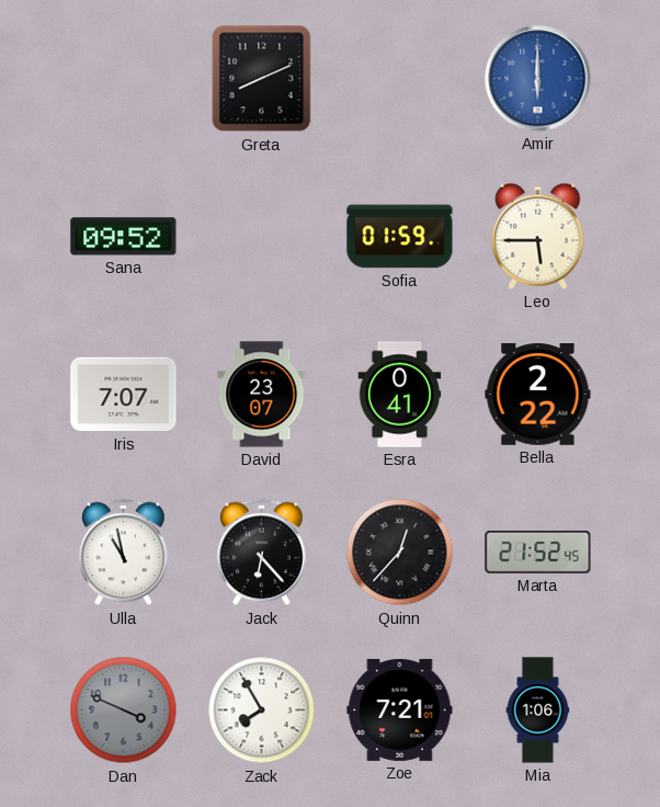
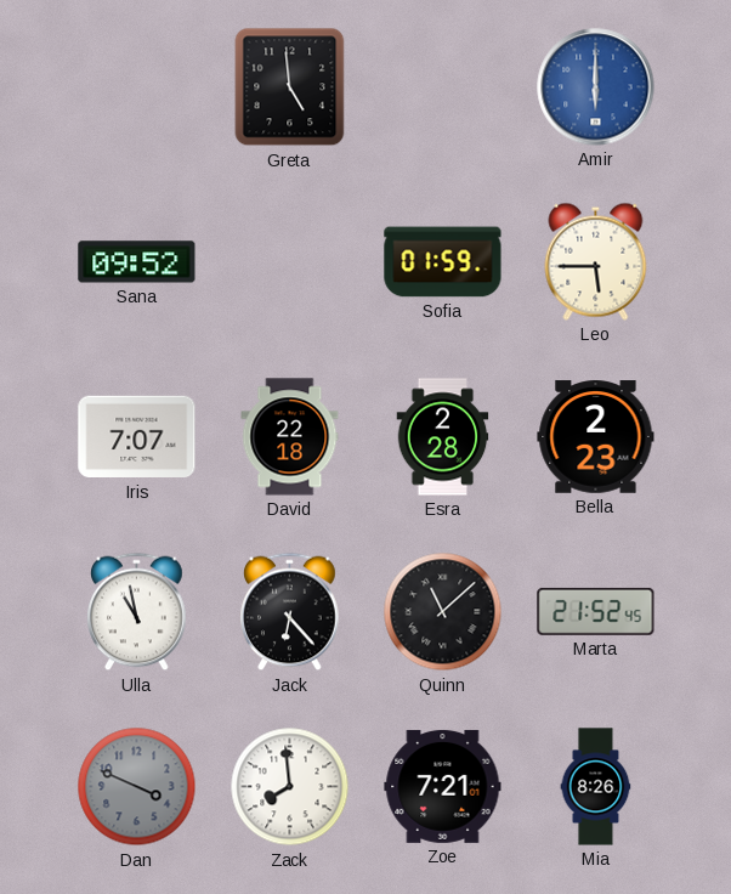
Greta: 8:11 -> 4:59
David: 23:07 -> 22:18
Esra: 0:41 -> 2:28
Bella: 2:22 -> 2:23
Quinn: 12:37 -> 11:08
Zack: 7:55 -> 7:59
Mia: 1:06 -> 8:26
